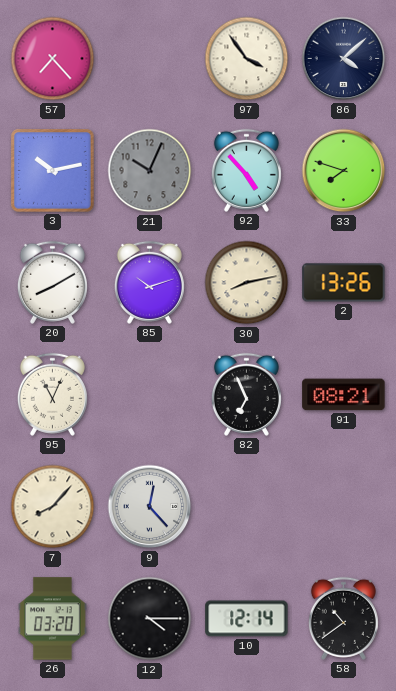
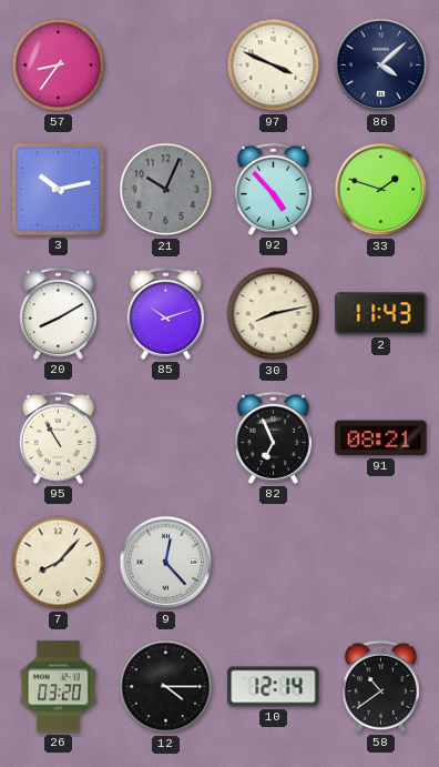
57: 7:23 -> 8:36
97: 3:54 -> 3:49
33: 7:48 -> 1:48
2: 13:26 -> 11:43
95: 11:04 -> 10:55
